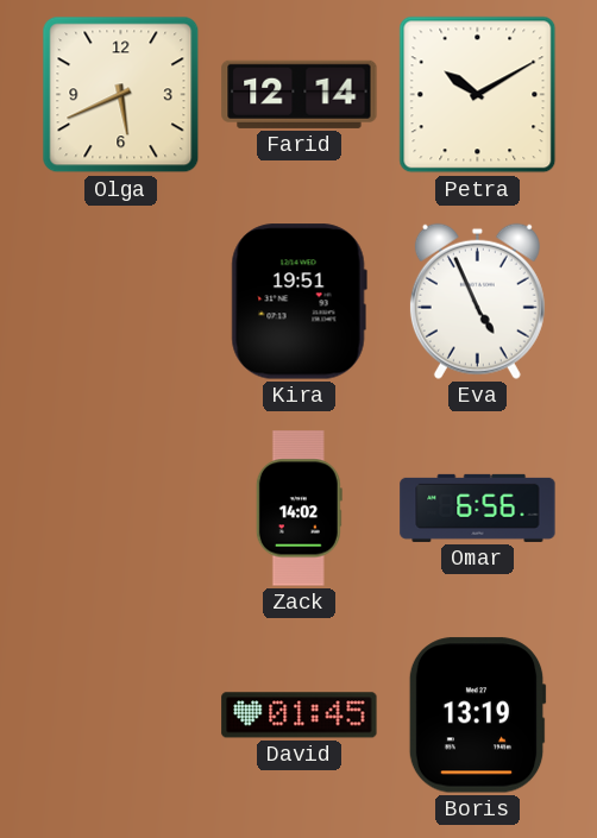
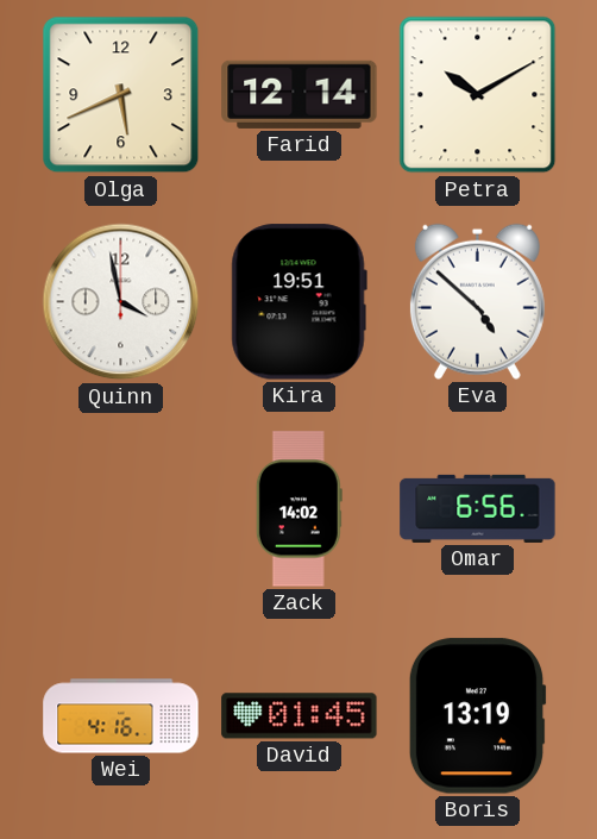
Quinn: none -> 3:58
Eva: 4:56 -> 4:52
Wei: none -> 4:16
